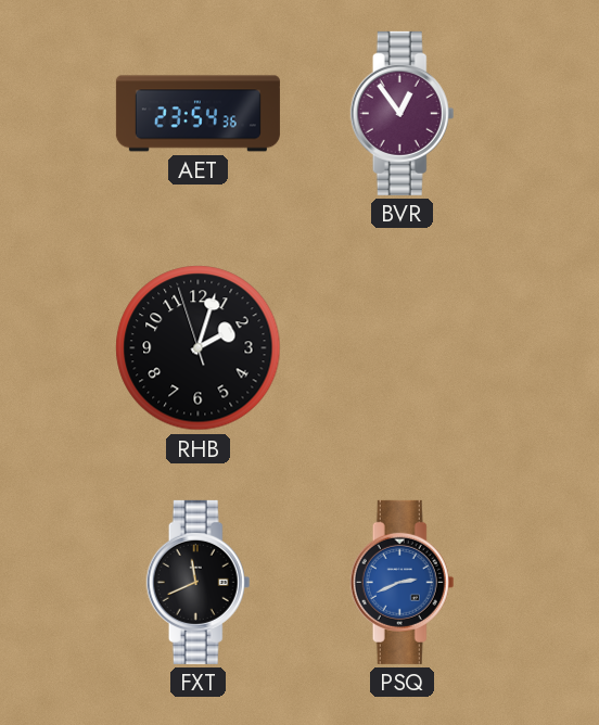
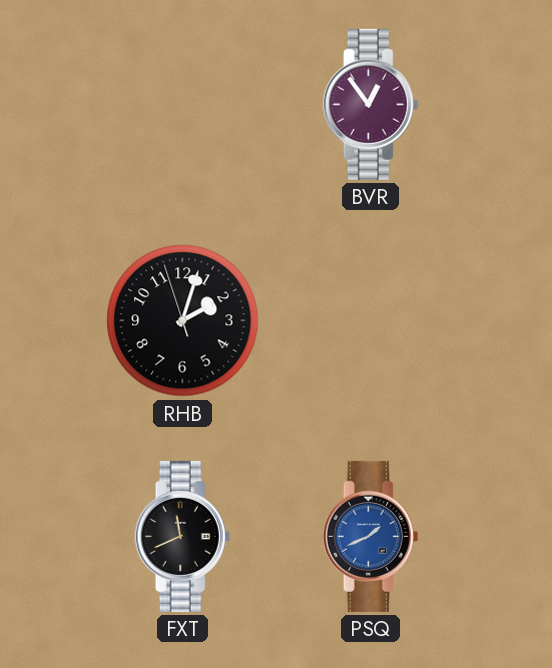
AET: 23:54 -> none
PSQ: 2:41 -> 1:41
